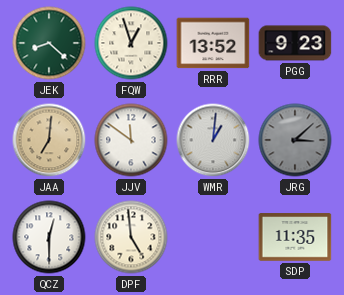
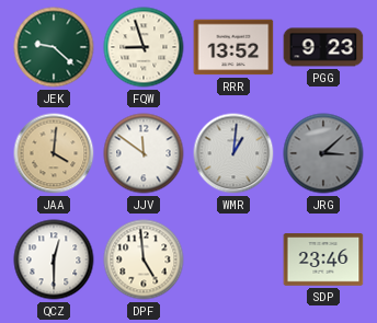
JEK: 8:22 -> 9:22
FQW: 12:57 -> 8:57
JAA: 7:01 -> 4:01
SDP: 11:35 -> 23:46
